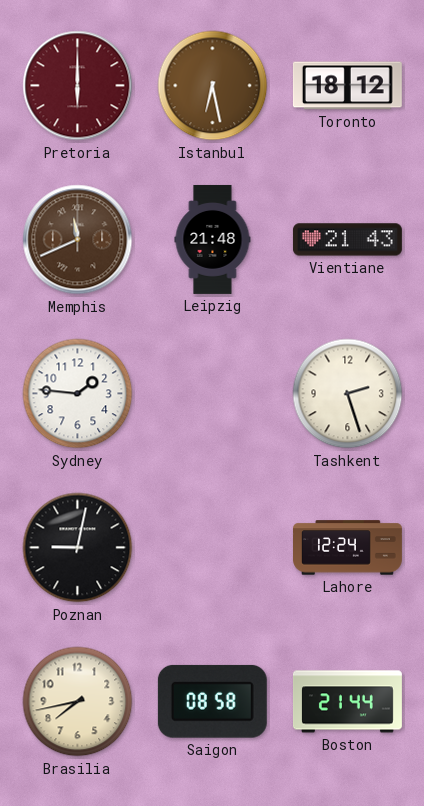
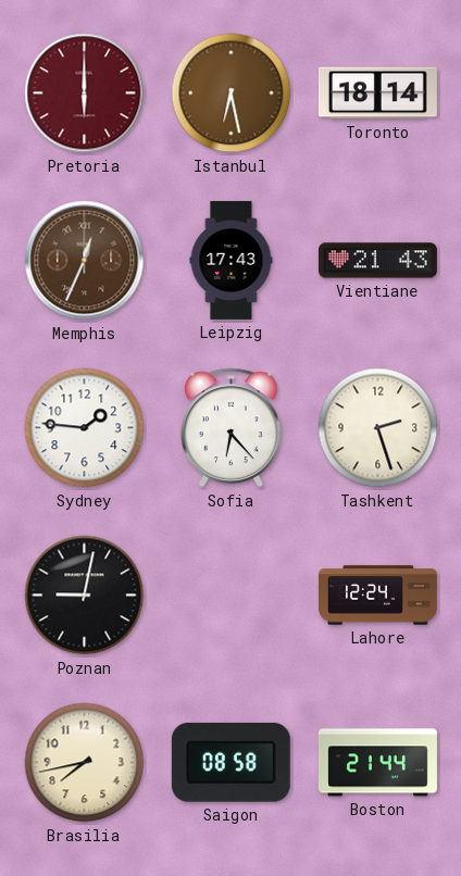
Toronto: 18:12 -> 18:14
Memphis: 11:41 -> 12:34
Leipzig: 21:48 -> 17:43
Sofia: none -> 6:23
